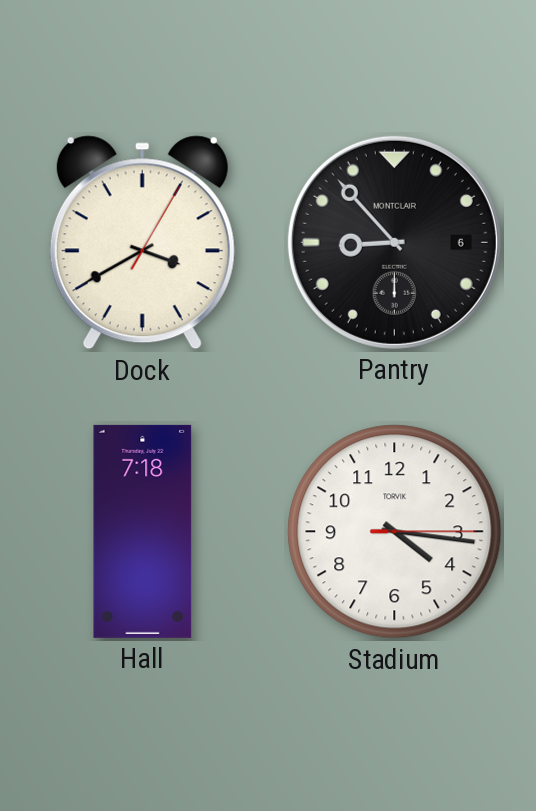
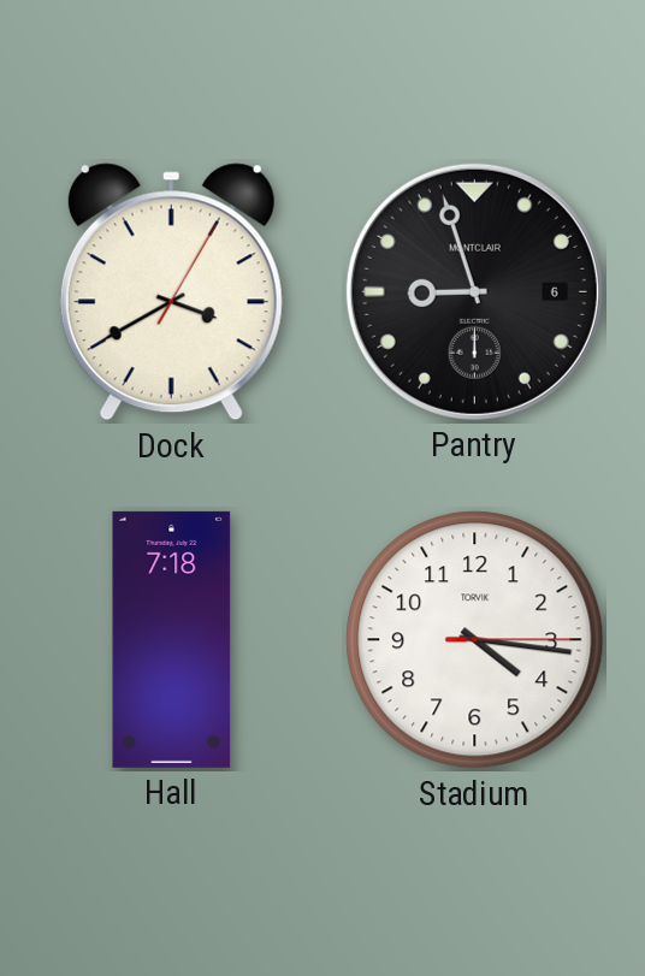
Pantry: 8:53 -> 8:57
